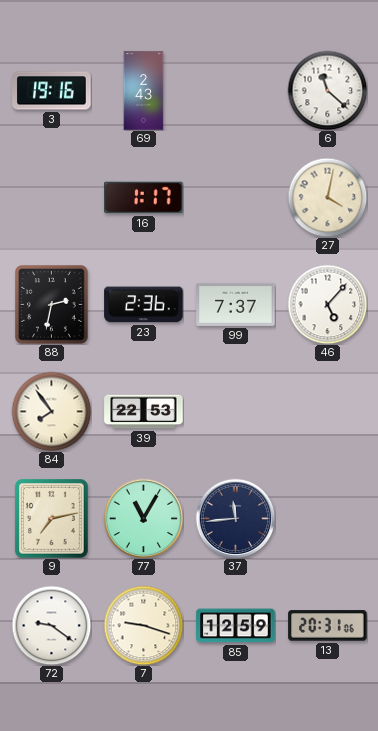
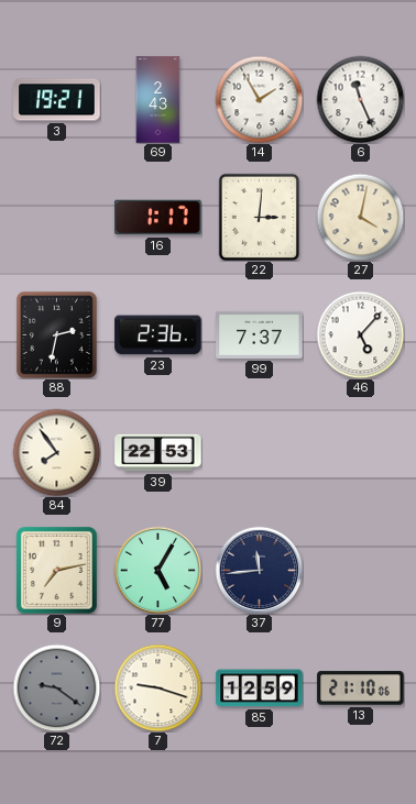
3: 19:16 -> 19:21
14: none -> 1:55
6: 11:22 -> 11:26
22: none -> 3:01
77: 11:05 -> 5:05
72 dial: white -> grey
13: 20:31 -> 21:10
